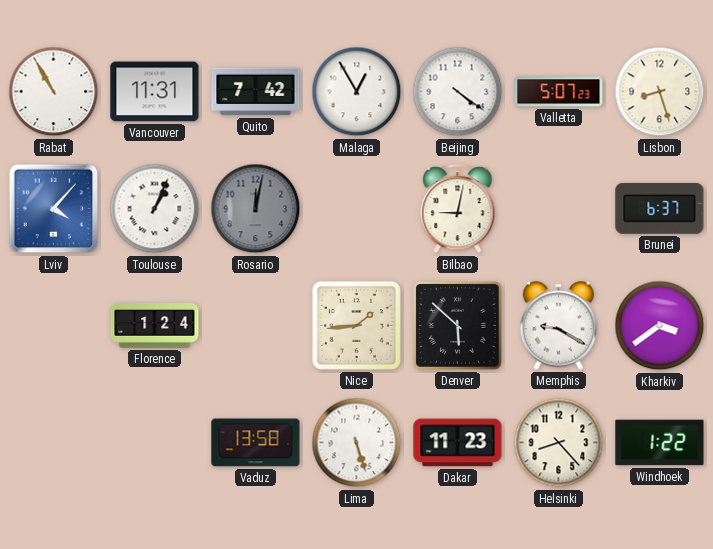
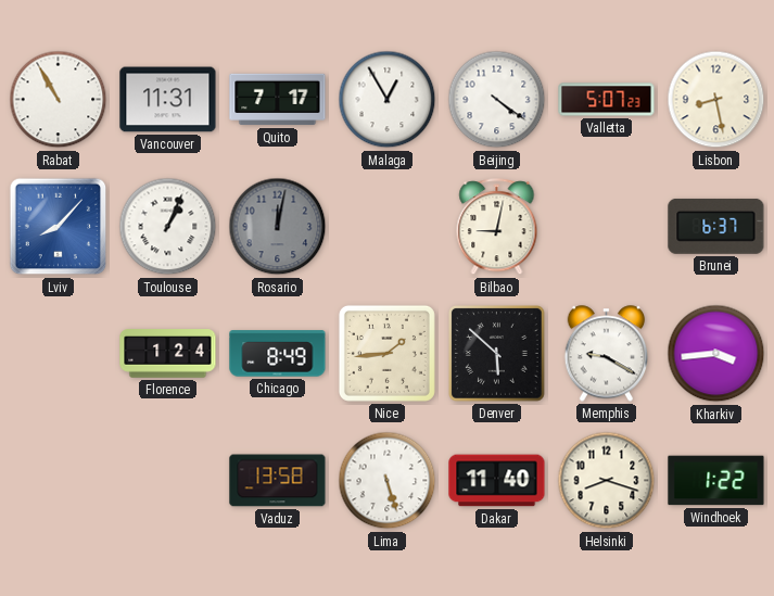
Quito: 7:42 -> 7:17
Lisbon: 8:27 -> 8:28
Lviv: 4:07 -> 8:07
Chicago: none -> 8:49
Kharkiv: 3:39 -> 3:44
Dakar: 11:23 -> 11:40
Helsinki: 8:23 -> 8:18
